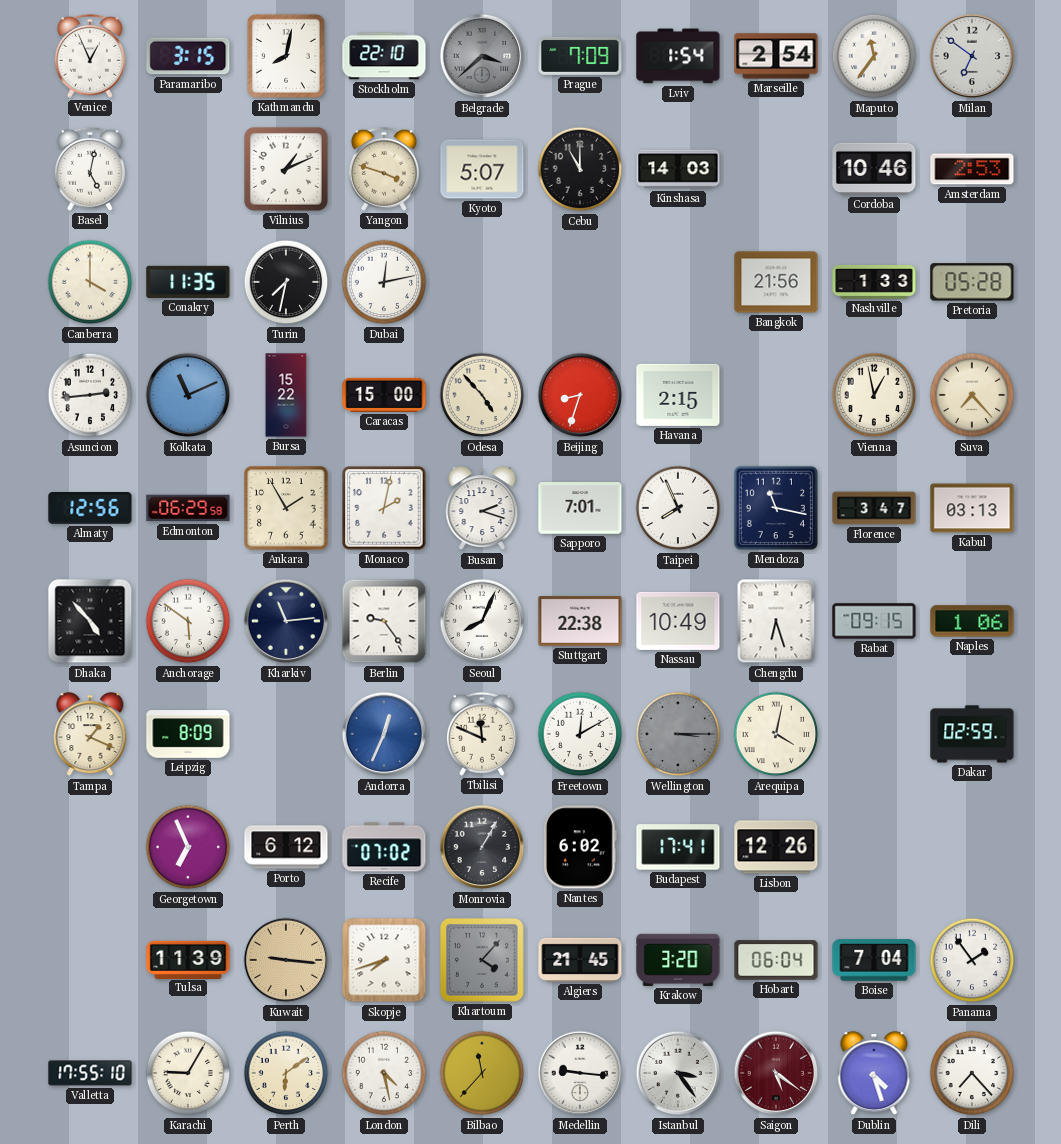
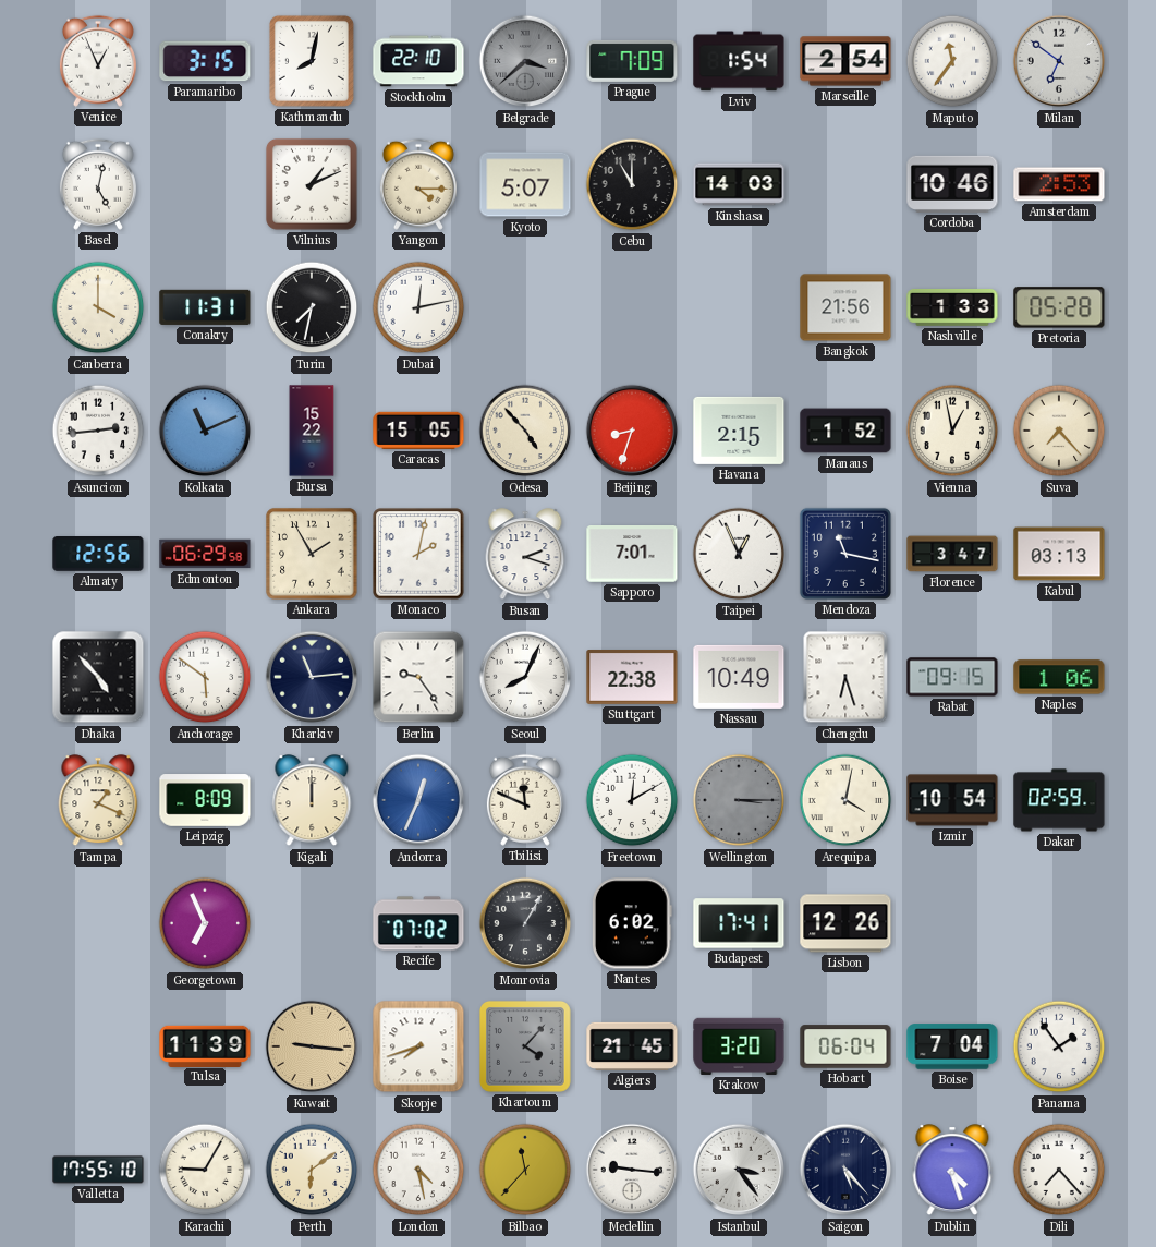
Yangon: 3:48 -> 4:15
Conakry: 11:35 -> 11:31
Caracas: 15:00 -> 15:05
Manaus: none -> 1:52
Taipei: 7:56 -> 12:56
Kigali: none -> 12:00
Izmir: none -> 10:54
Porto: 6:12 -> none
Saigon: 5:21 -> 5:23
Saigon dial: burgundy -> navy
